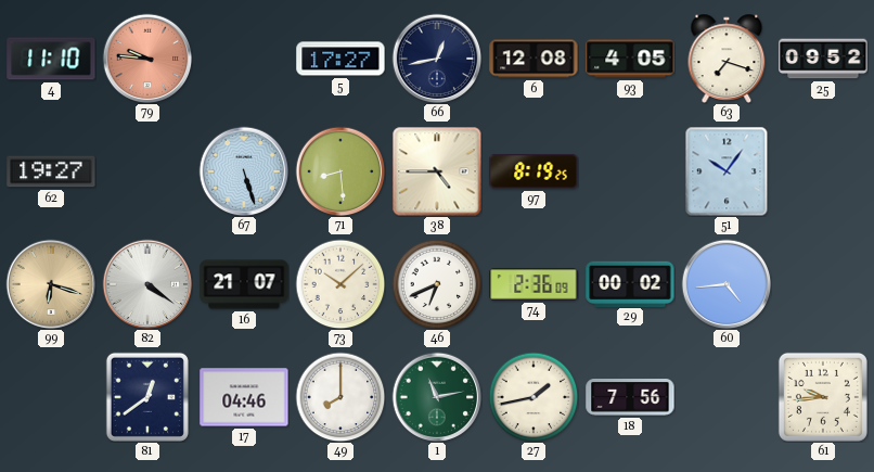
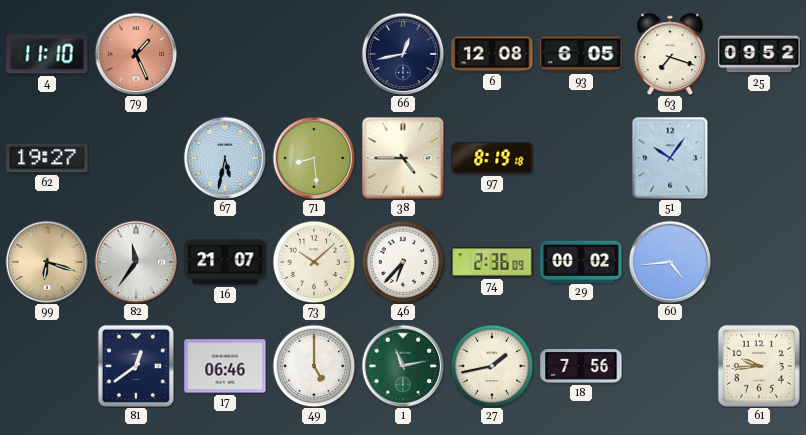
79: 9:46 -> 1:26
5: 17:27 -> none
93: 4:05 -> 6:05
67: 5:27 -> 5:32
97: 8:19:25 -> 8:19:18
82: 4:21 -> 11:36
46: 6:41 -> 6:37
17: 04:46 -> 06:46
49: 8:00 -> 5:00
